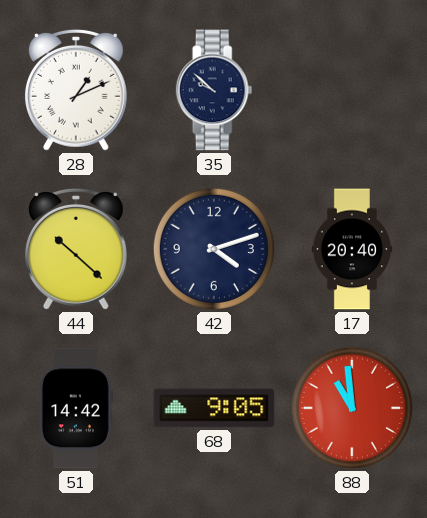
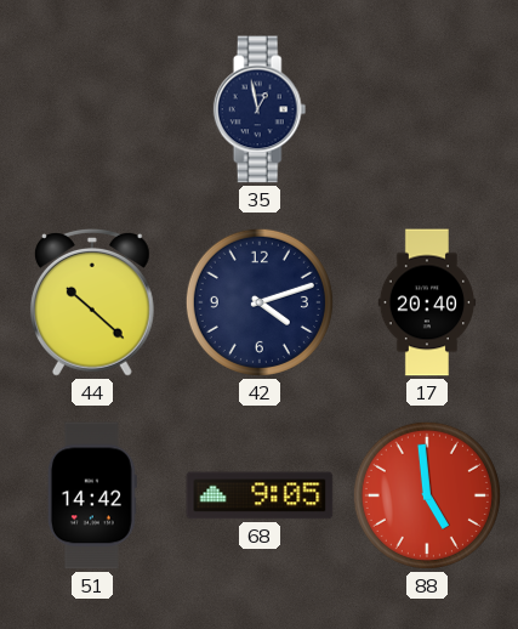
28: 1:11 -> none
35: 9:52 -> 12:58
88: 10:59 -> 4:59
